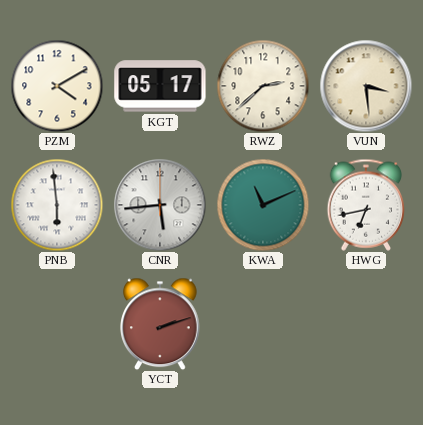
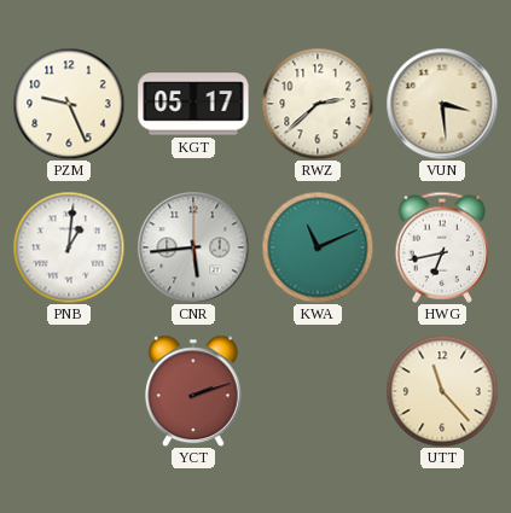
PZM: 4:10 -> 9:26
PNB: 5:59 -> 1:01
UTT: none -> 11:23
